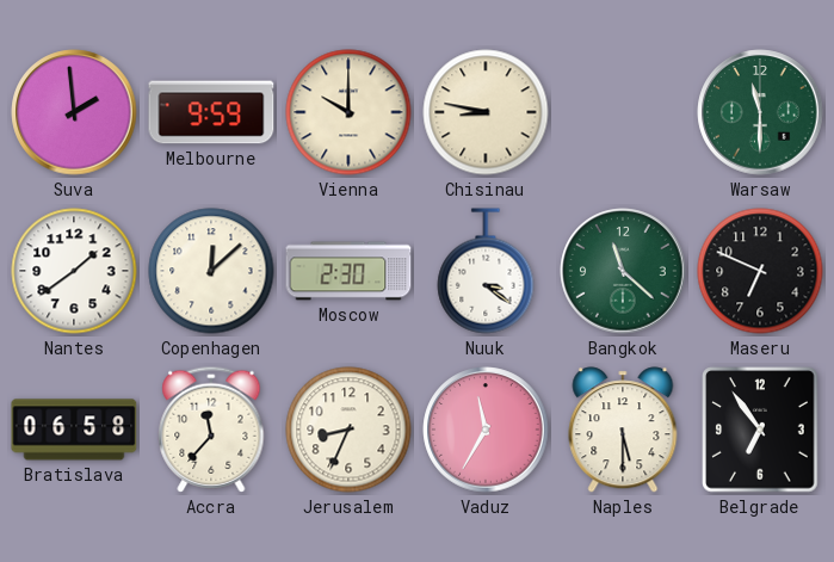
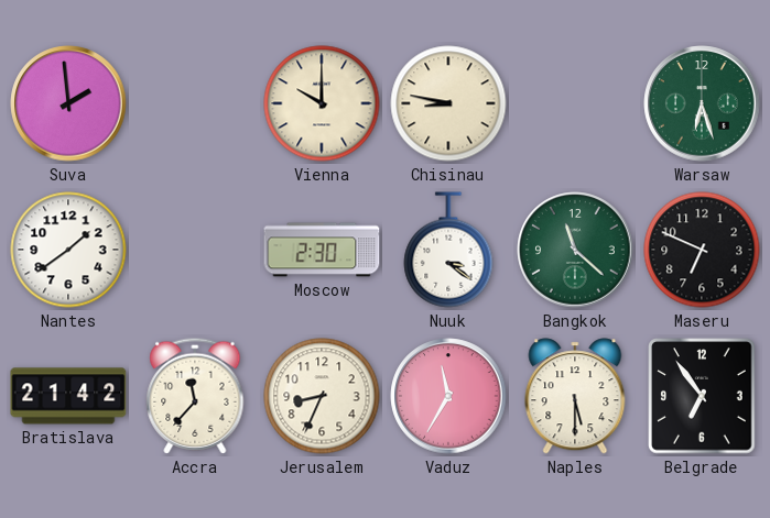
Melbourne: 9:59 -> none
Warsaw: 11:30 -> 6:27
Copenhagen: 12:08 -> none
Bratislava: 06:58 -> 21:42
